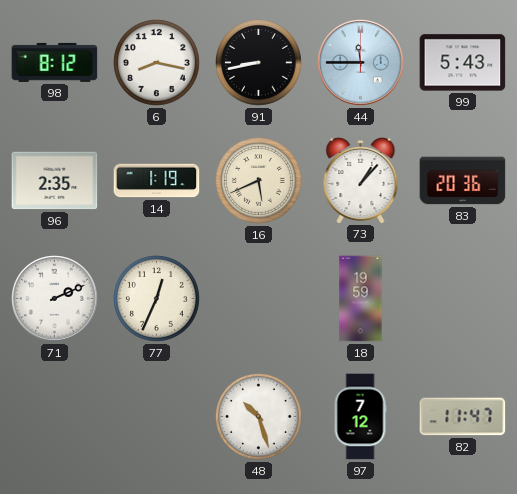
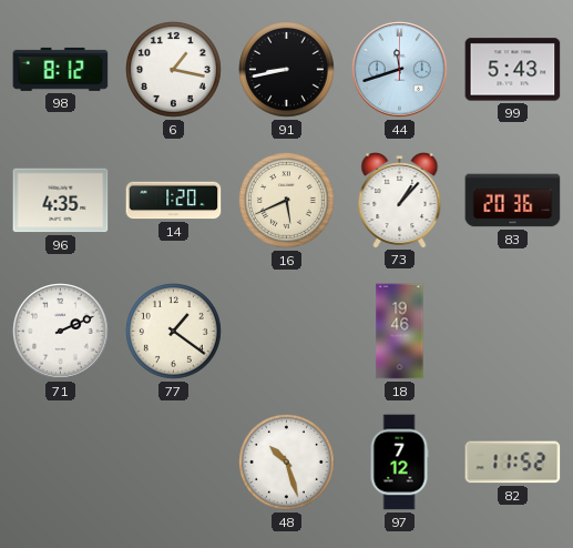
6: 8:17 -> 1:17
44: 11:45 -> 11:42
96: 2:35 -> 4:35
14: 1:19 -> 1:20
77: 12:34 -> 1:21
18: 19:59 -> 19:46
82: 11:47 -> 11:52
